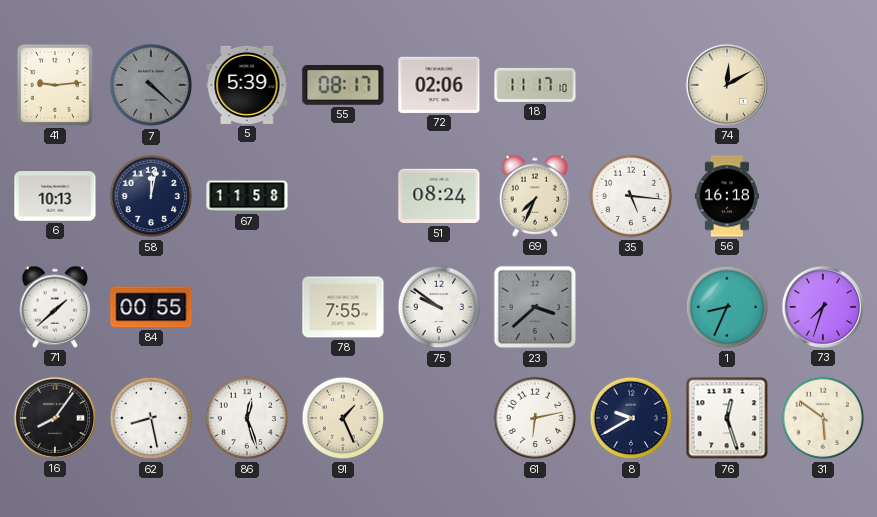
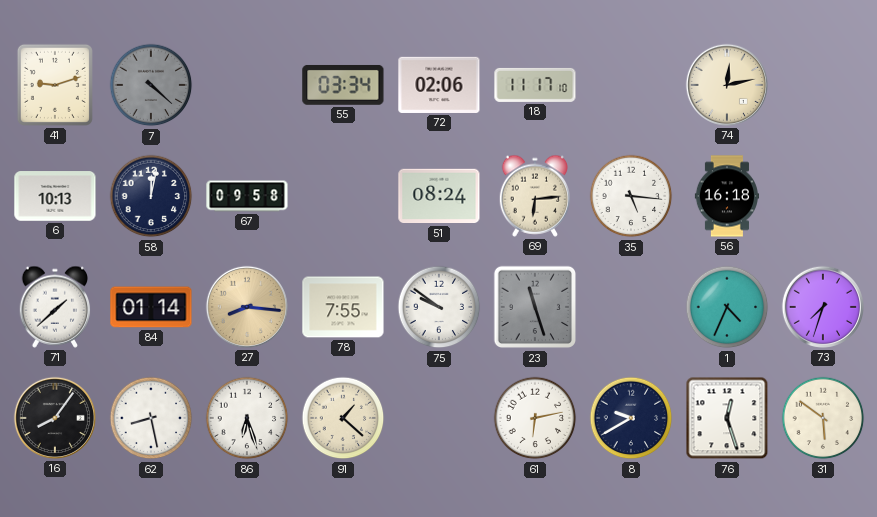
41: 9:14 -> 9:12
5: 5:39 -> none
55: 08:17 -> 03:34
74: 12:10 -> 12:13
67: 11:58 -> 09:58
69: 7:34 -> 6:14
84: 00:55 -> 01:14
27: none -> 8:16
23: 3:38 -> 11:27
1: 8:34 -> 4:34
86: 12:27 -> 6:27
91: 1:26 -> 1:22
